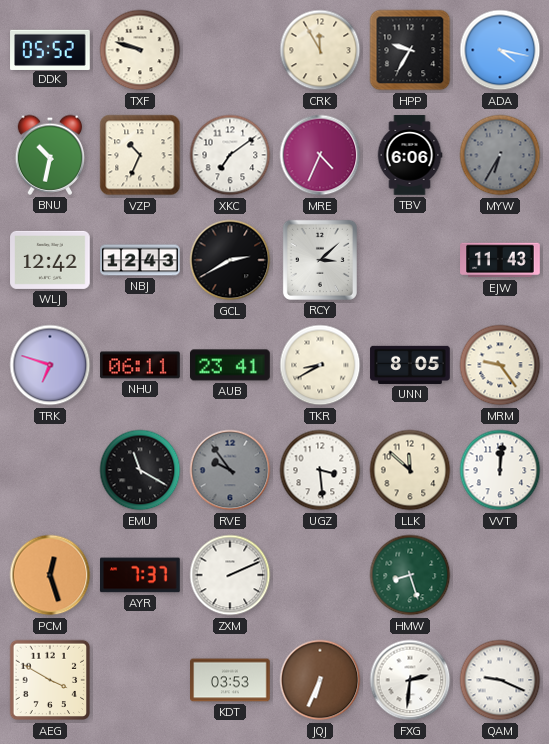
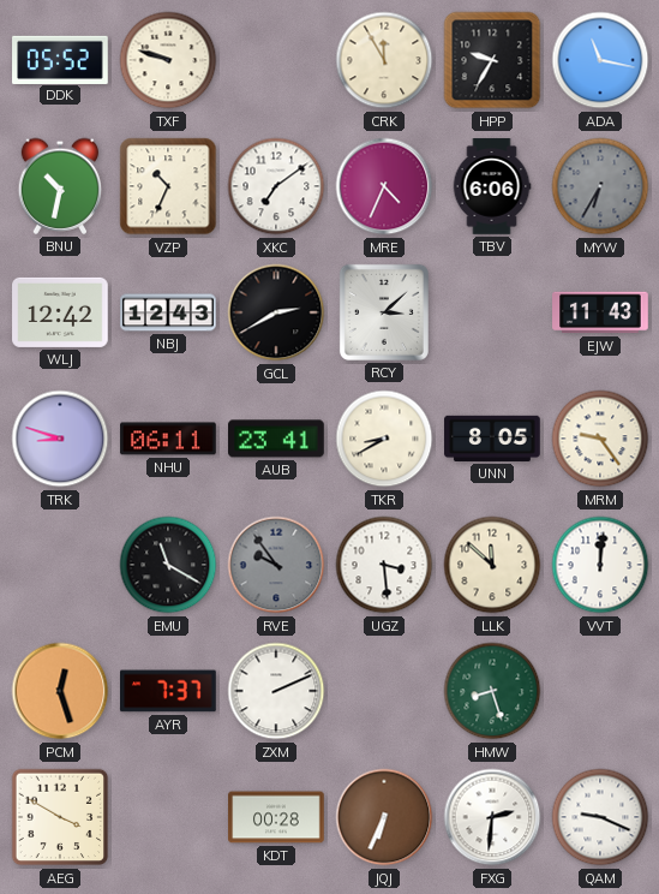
ADA: 4:17 -> 11:17
TRK: 6:48 -> 8:48
KDT: 03:53 -> 00:28
